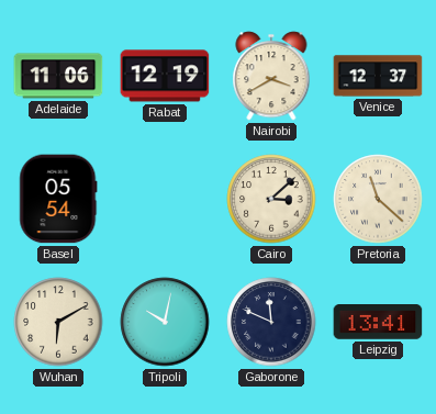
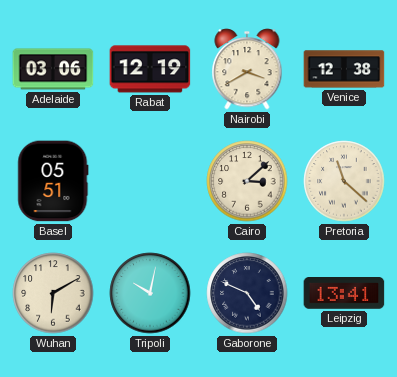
Adelaide: 11:06 -> 03:06
Venice: 12:37 -> 12:38
Basel: 05:54 -> 05:51
Gaborone: 11:49 -> 4:49
